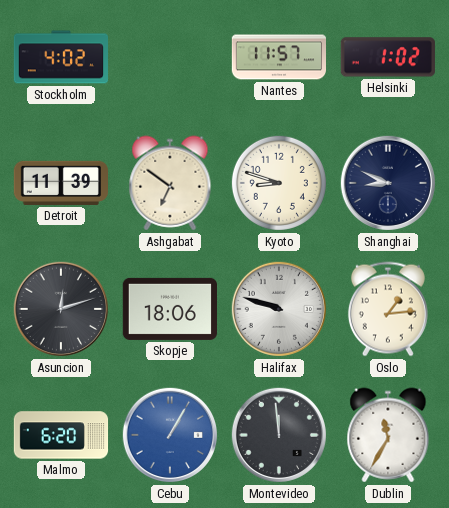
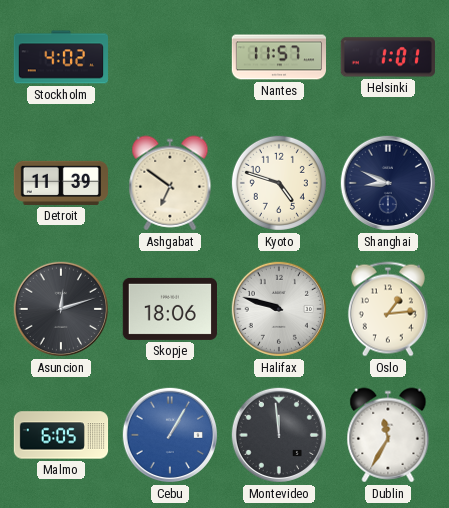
Helsinki: 1:02 -> 1:01
Kyoto: 8:48 -> 4:48
Malmo: 6:20 -> 6:05
